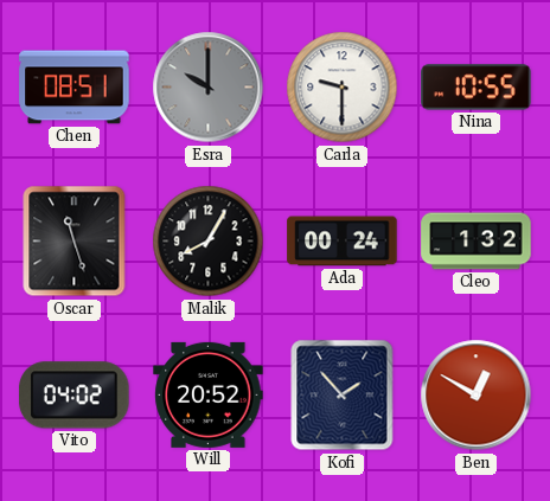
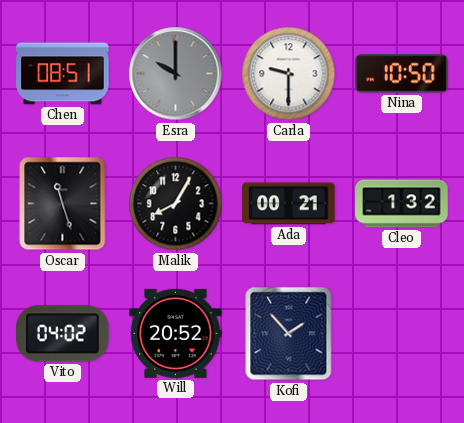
Nina: 10:55 -> 10:50
Ada: 00:24 -> 00:21
Ben: 12:50 -> none
